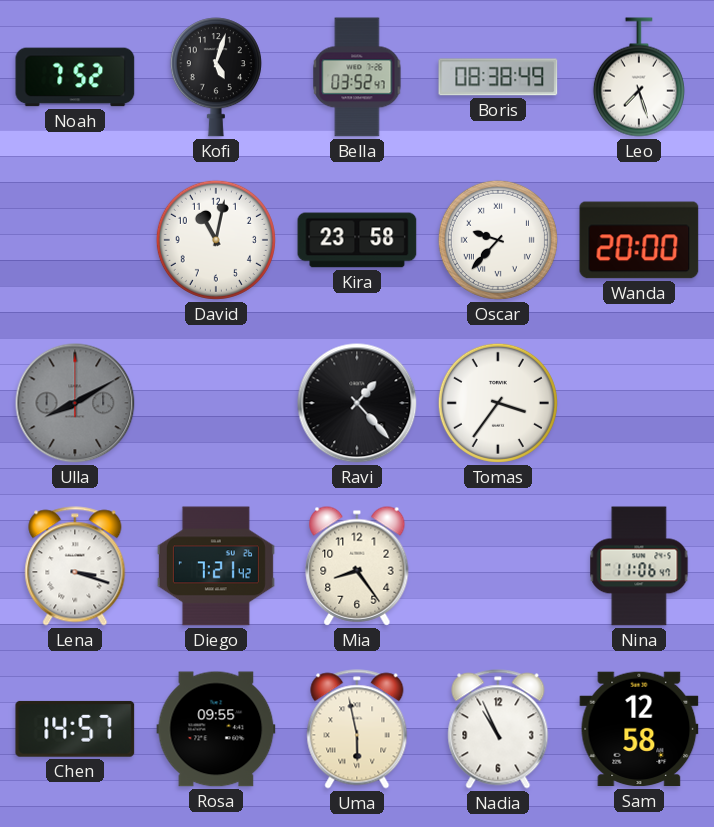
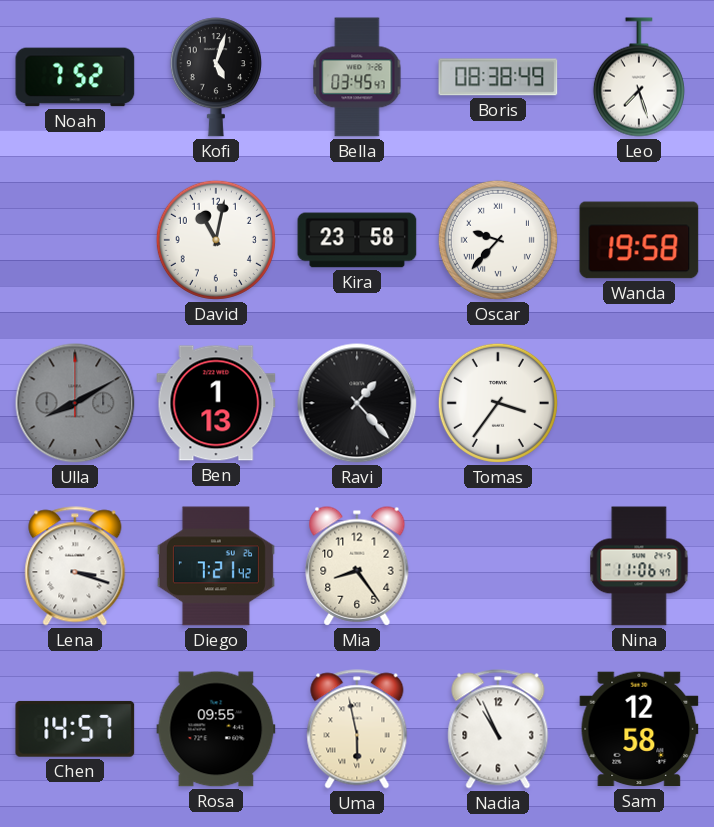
Bella: 03:52 -> 03:45
Wanda: 20:00 -> 19:58
Ben: none -> 1:13
